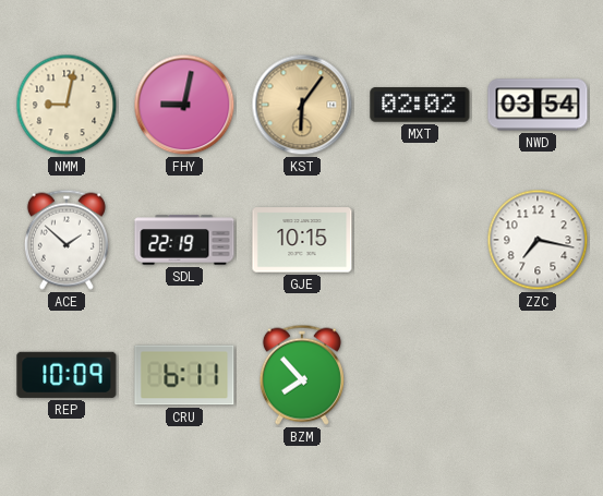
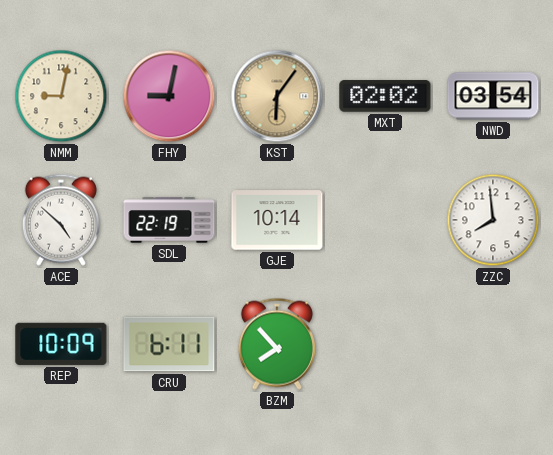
ACE: 1:52 -> 4:52
GJE: 10:15 -> 10:14
ZZC: 7:17 -> 7:59
